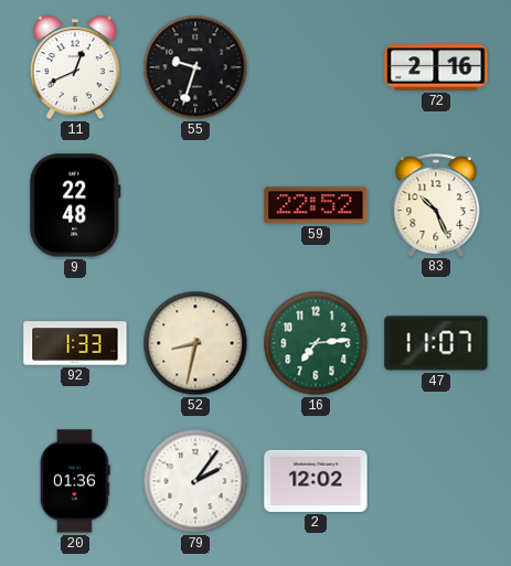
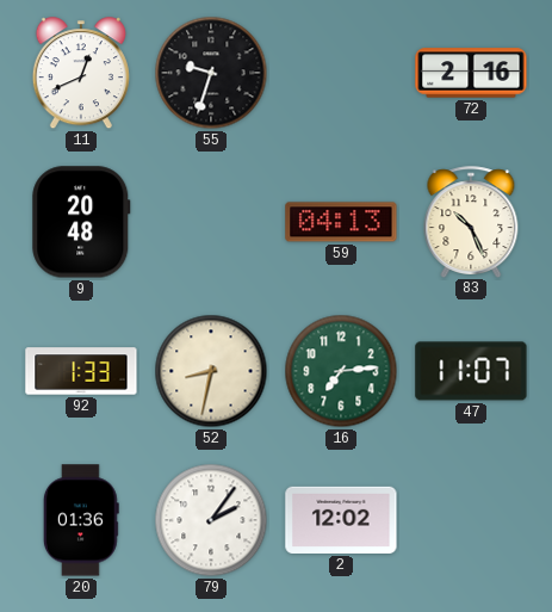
9: 22:48 -> 20:48
59: 22:52 -> 04:13
